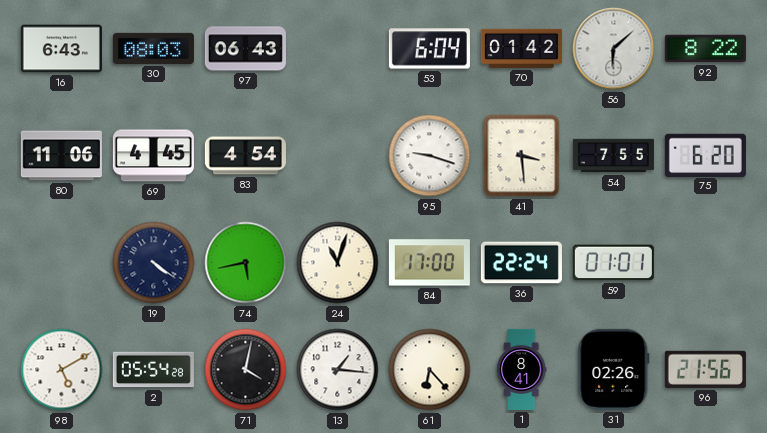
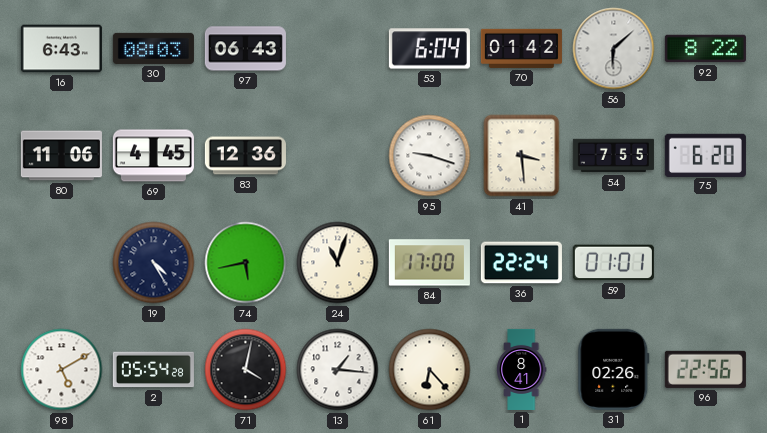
83: 4:54 -> 12:36
19: 4:21 -> 4:25
96: 21:56 -> 22:56
